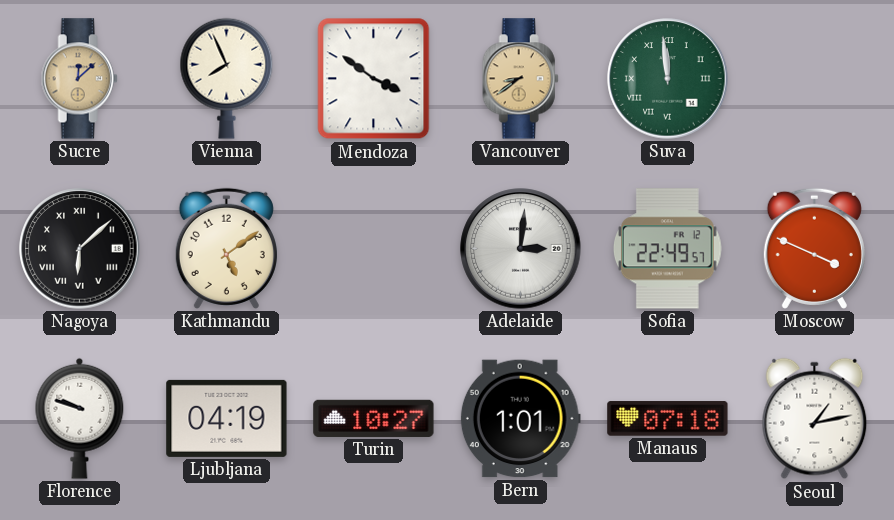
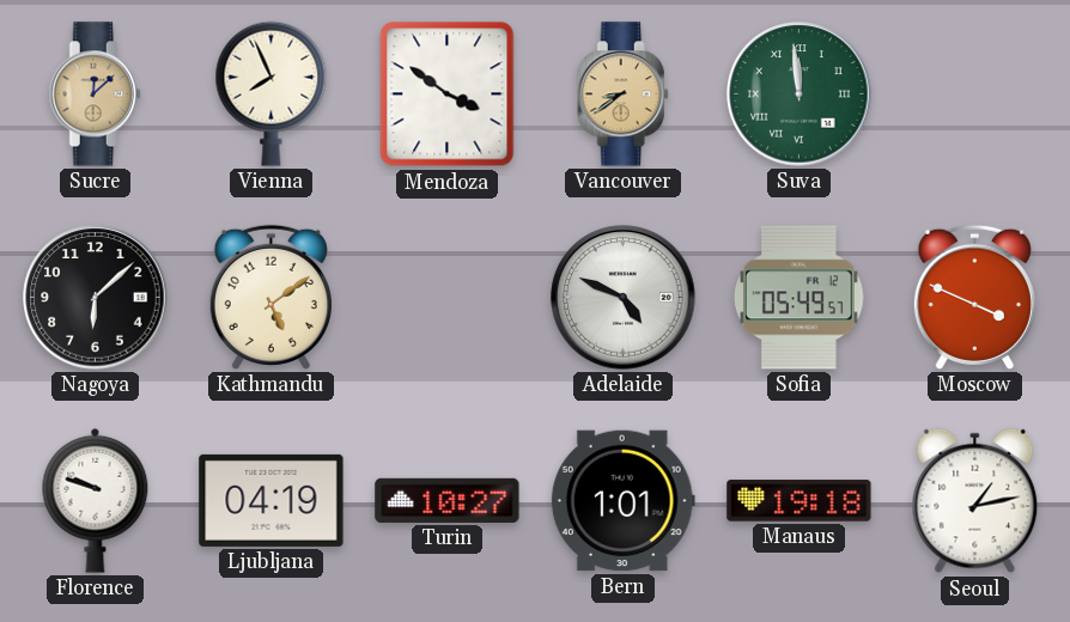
Nagoya numerals: Roman -> Arabic
Adelaide: 3:01 -> 4:49
Sofia: 22:49 -> 05:49
Manaus: 07:18 -> 19:18
